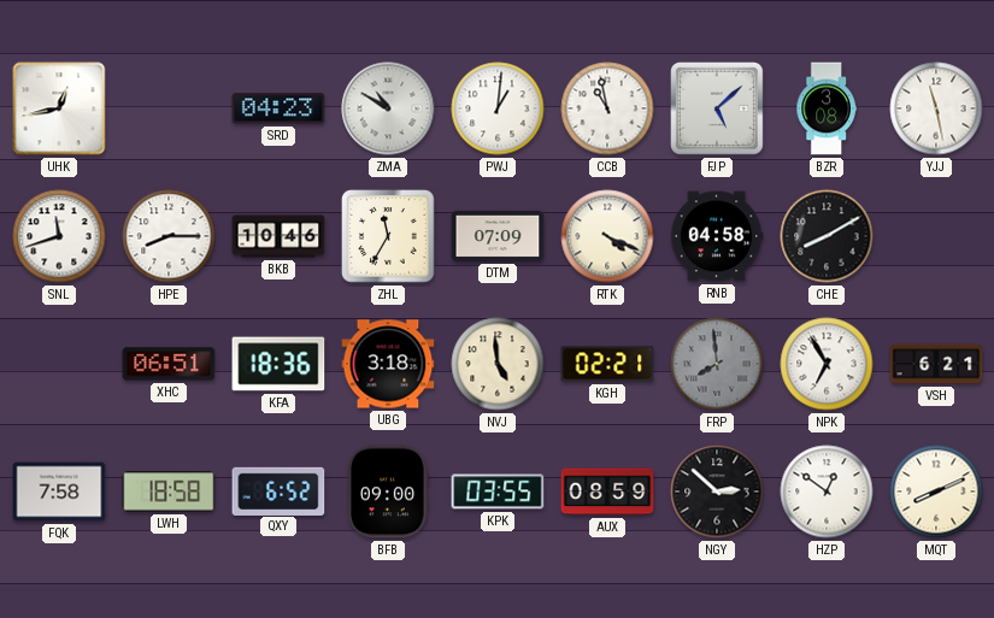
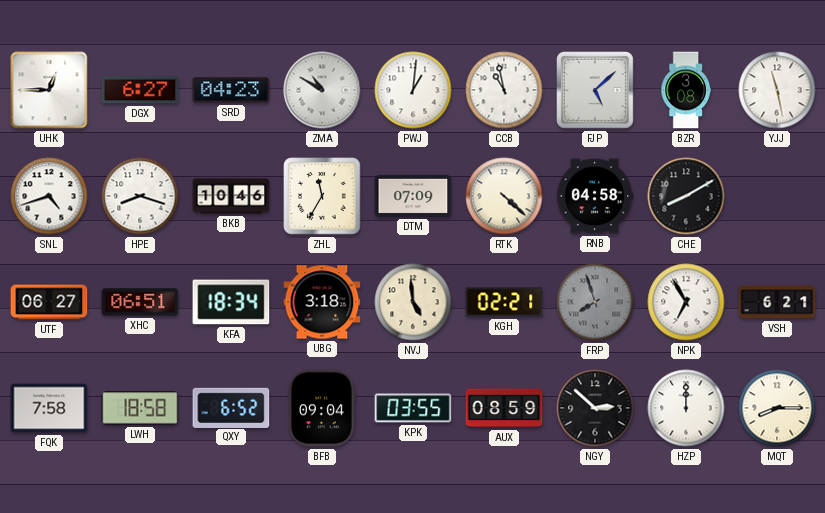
UHK: 12:43 -> 12:45
DGX: none -> 6:27
SNL: 11:42 -> 4:42
HPE: 8:15 -> 8:18
RTK: 4:19 -> 4:22
UTF: none -> 06:27
KFA: 18:36 -> 18:34
FRP: 7:59 -> 7:57
BFB: 09:00 -> 09:04
HZP: 12:51 -> 12:00
MQT: 8:11 -> 8:15
